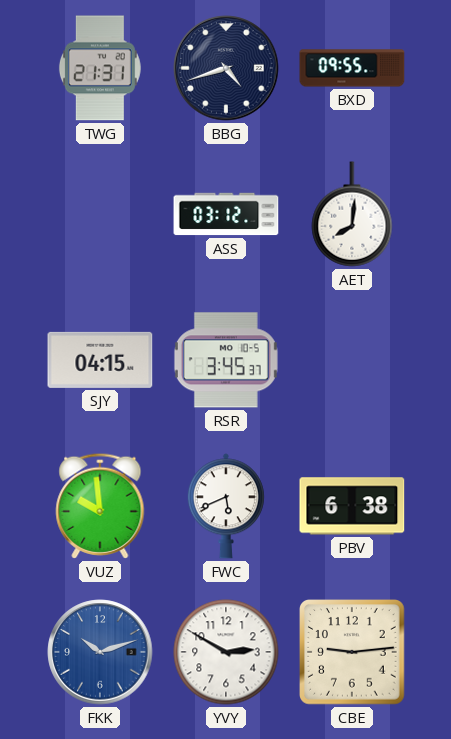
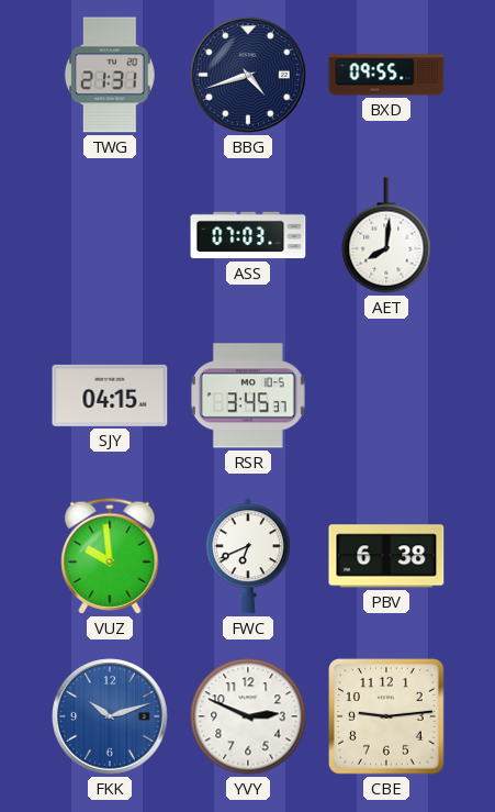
ASS: 03:12 -> 07:03
FWC: 5:41 -> 6:41
YVY: 2:50 -> 2:49
